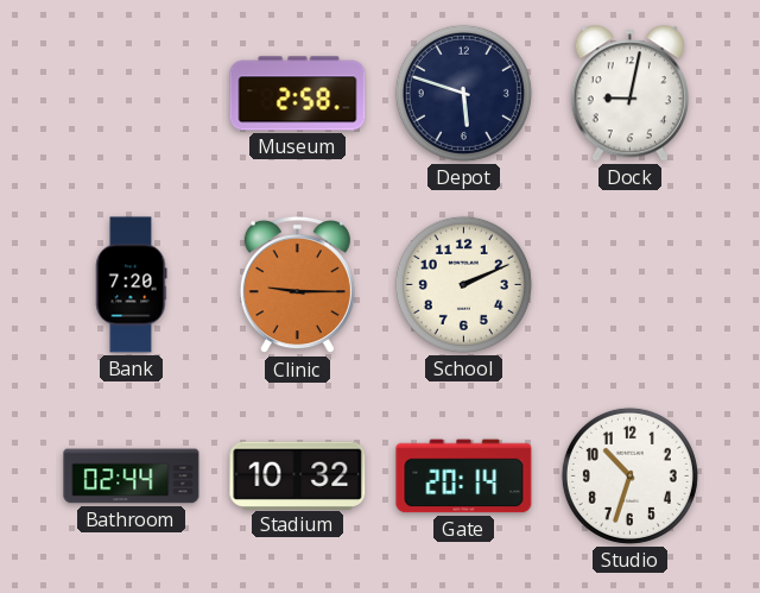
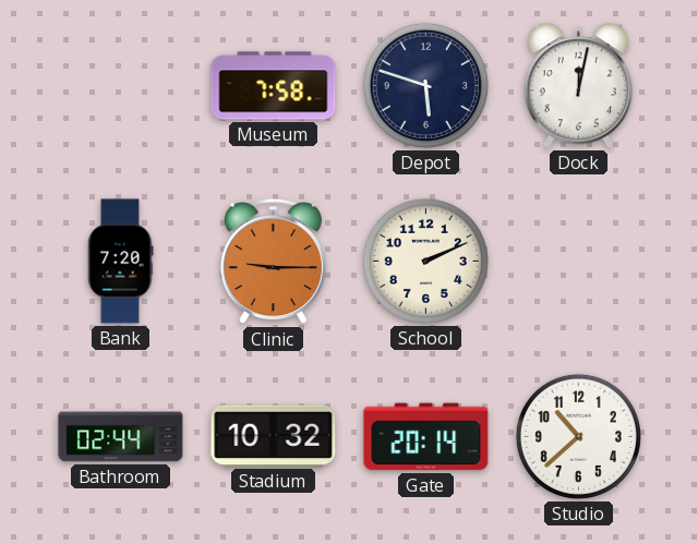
Museum: 2:58 -> 7:58
Dock: 9:02 -> 12:02
Studio: 10:33 -> 10:38
